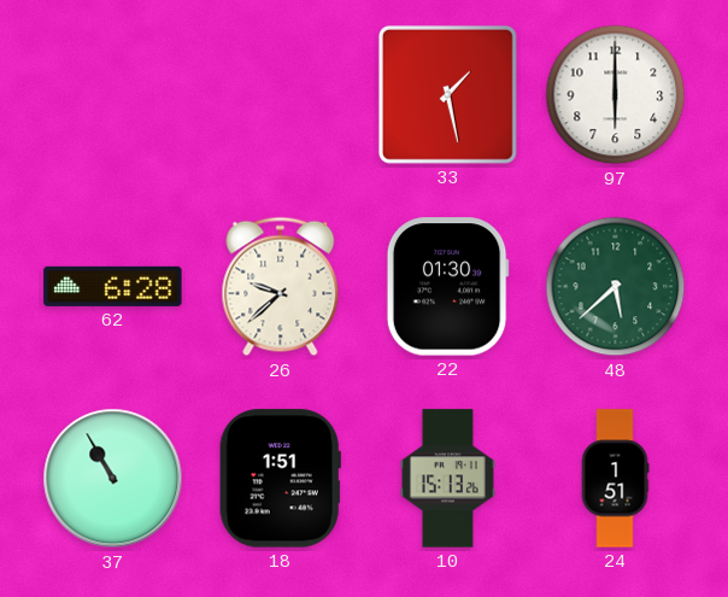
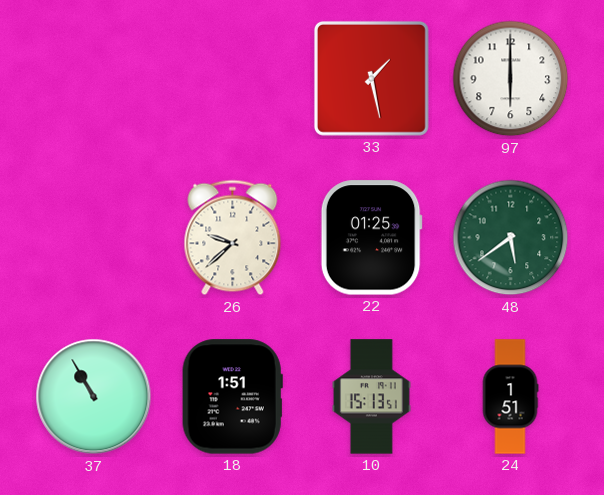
62: 6:28 -> none
22: 01:30 -> 01:25
48: 5:38 -> 5:39
10: 15:13:26 -> 15:13:51
